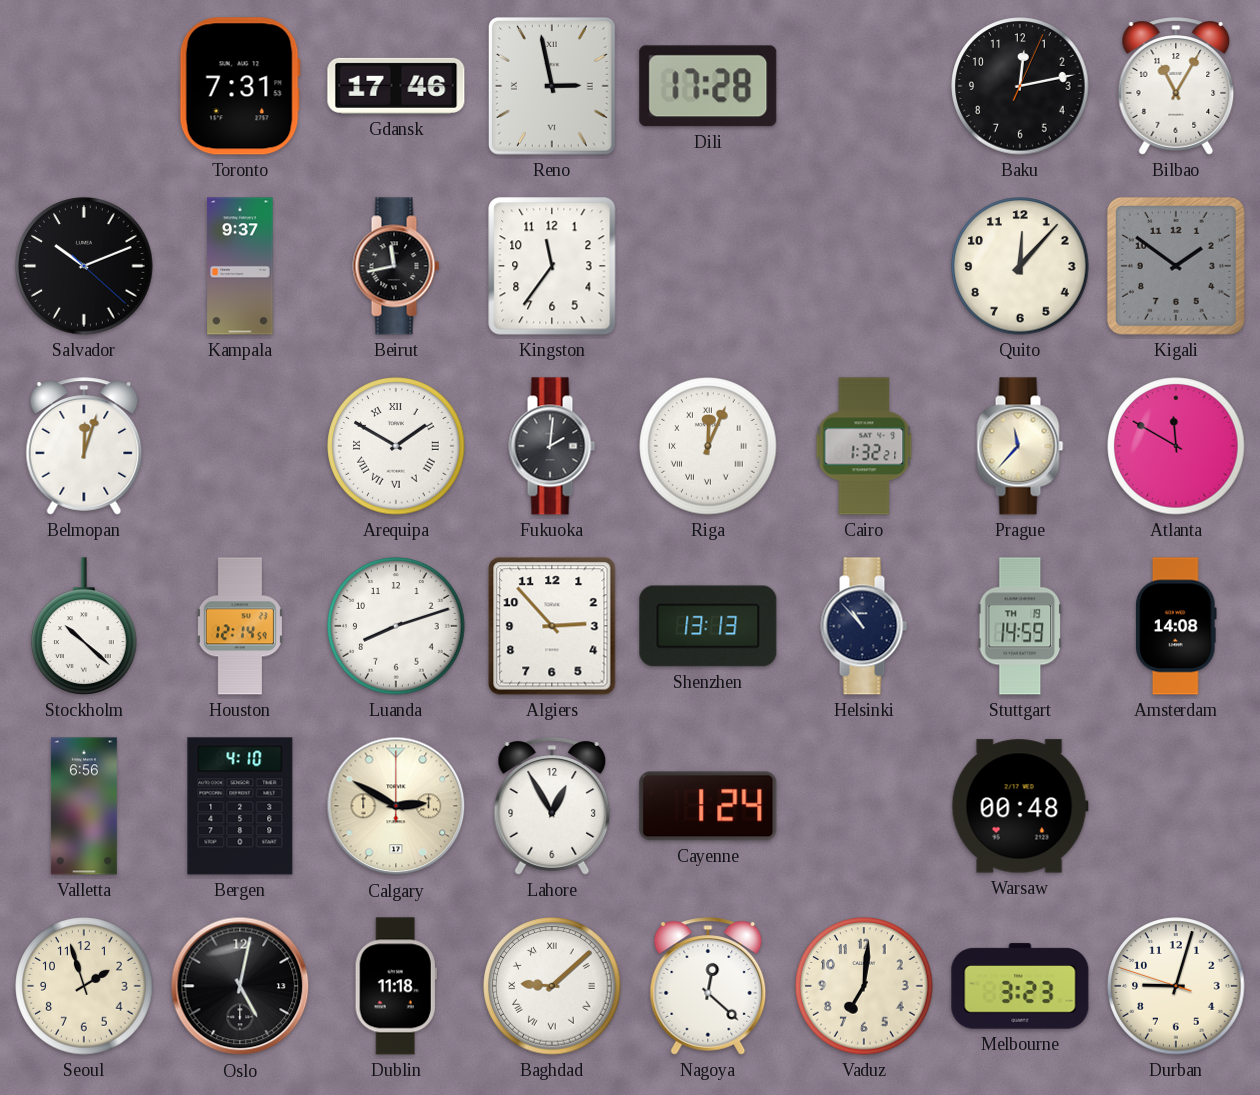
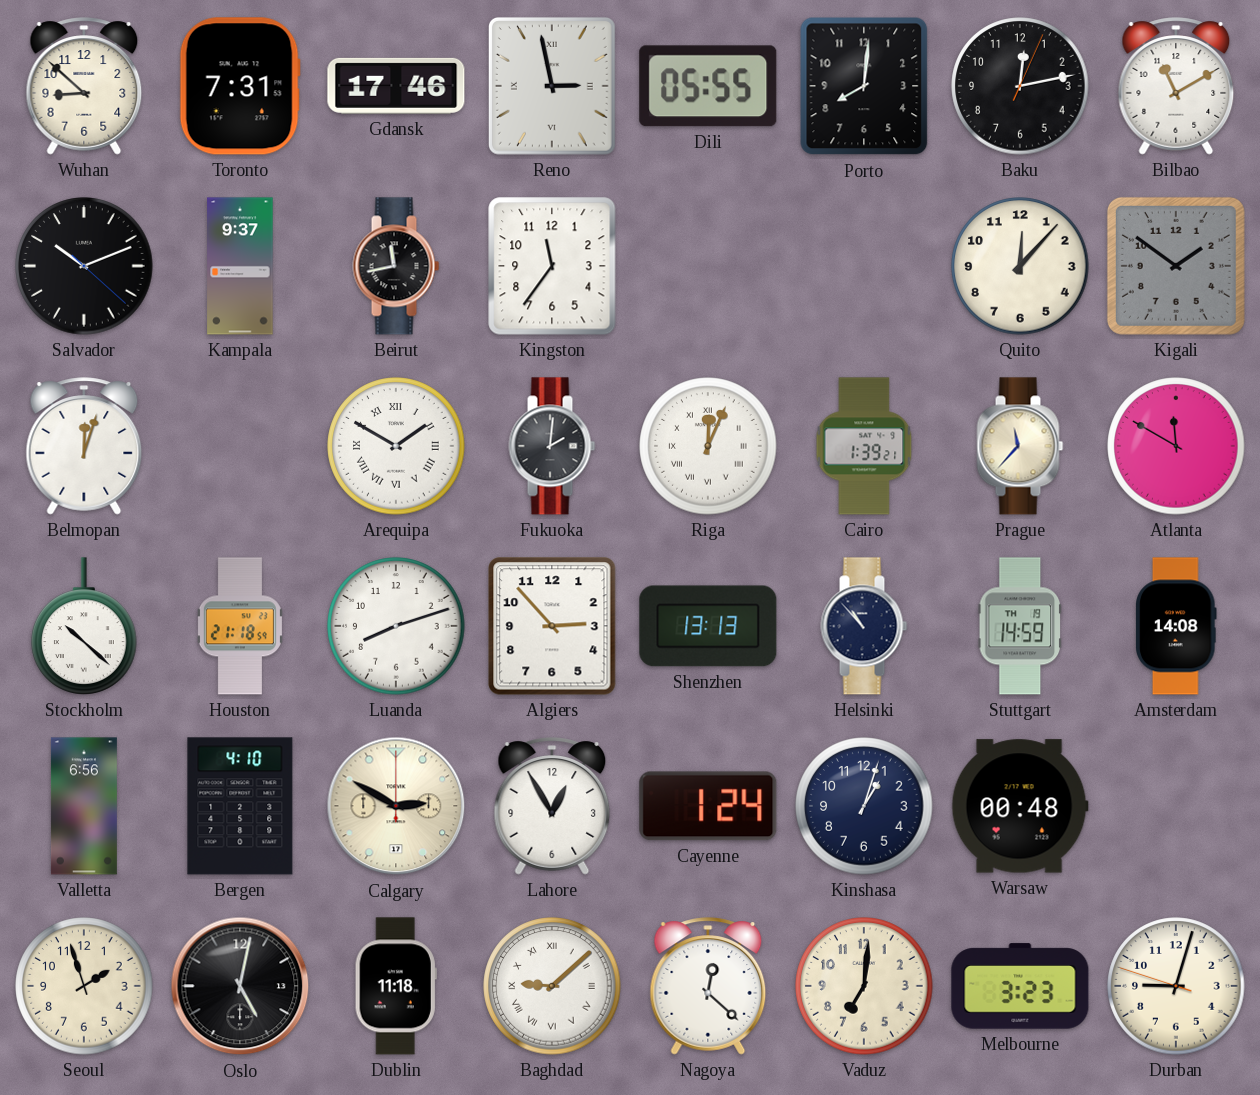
Wuhan: none -> 8:52
Dili: 17:28 -> 05:55
Porto: none -> 8:01
Bilbao: 11:05 -> 11:10
Cairo: 1:32 -> 1:39
Houston: 12:14 -> 21:18
Kinshasa: none -> 1:03
